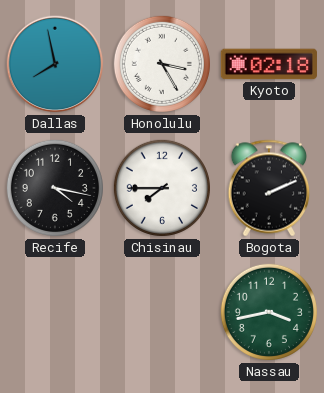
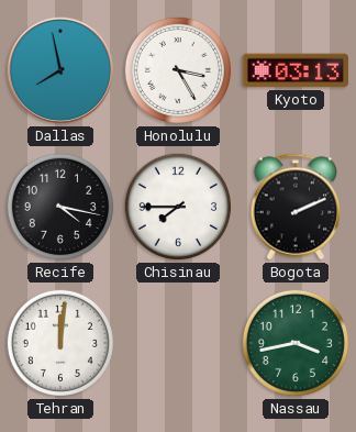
Kyoto: 02:18 -> 03:13
Tehran: none -> 12:01
